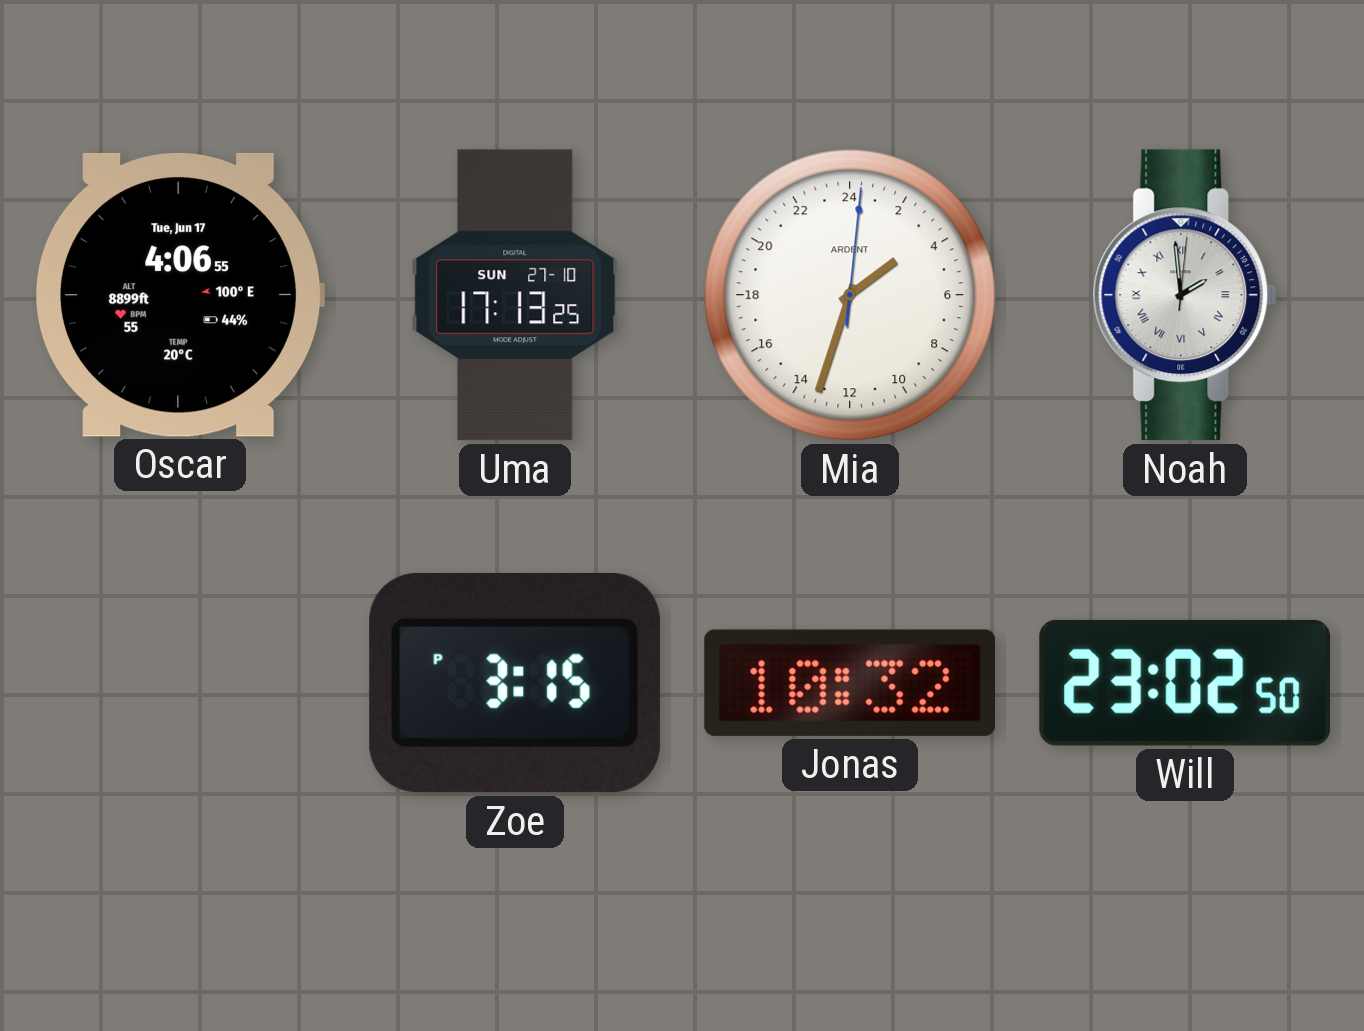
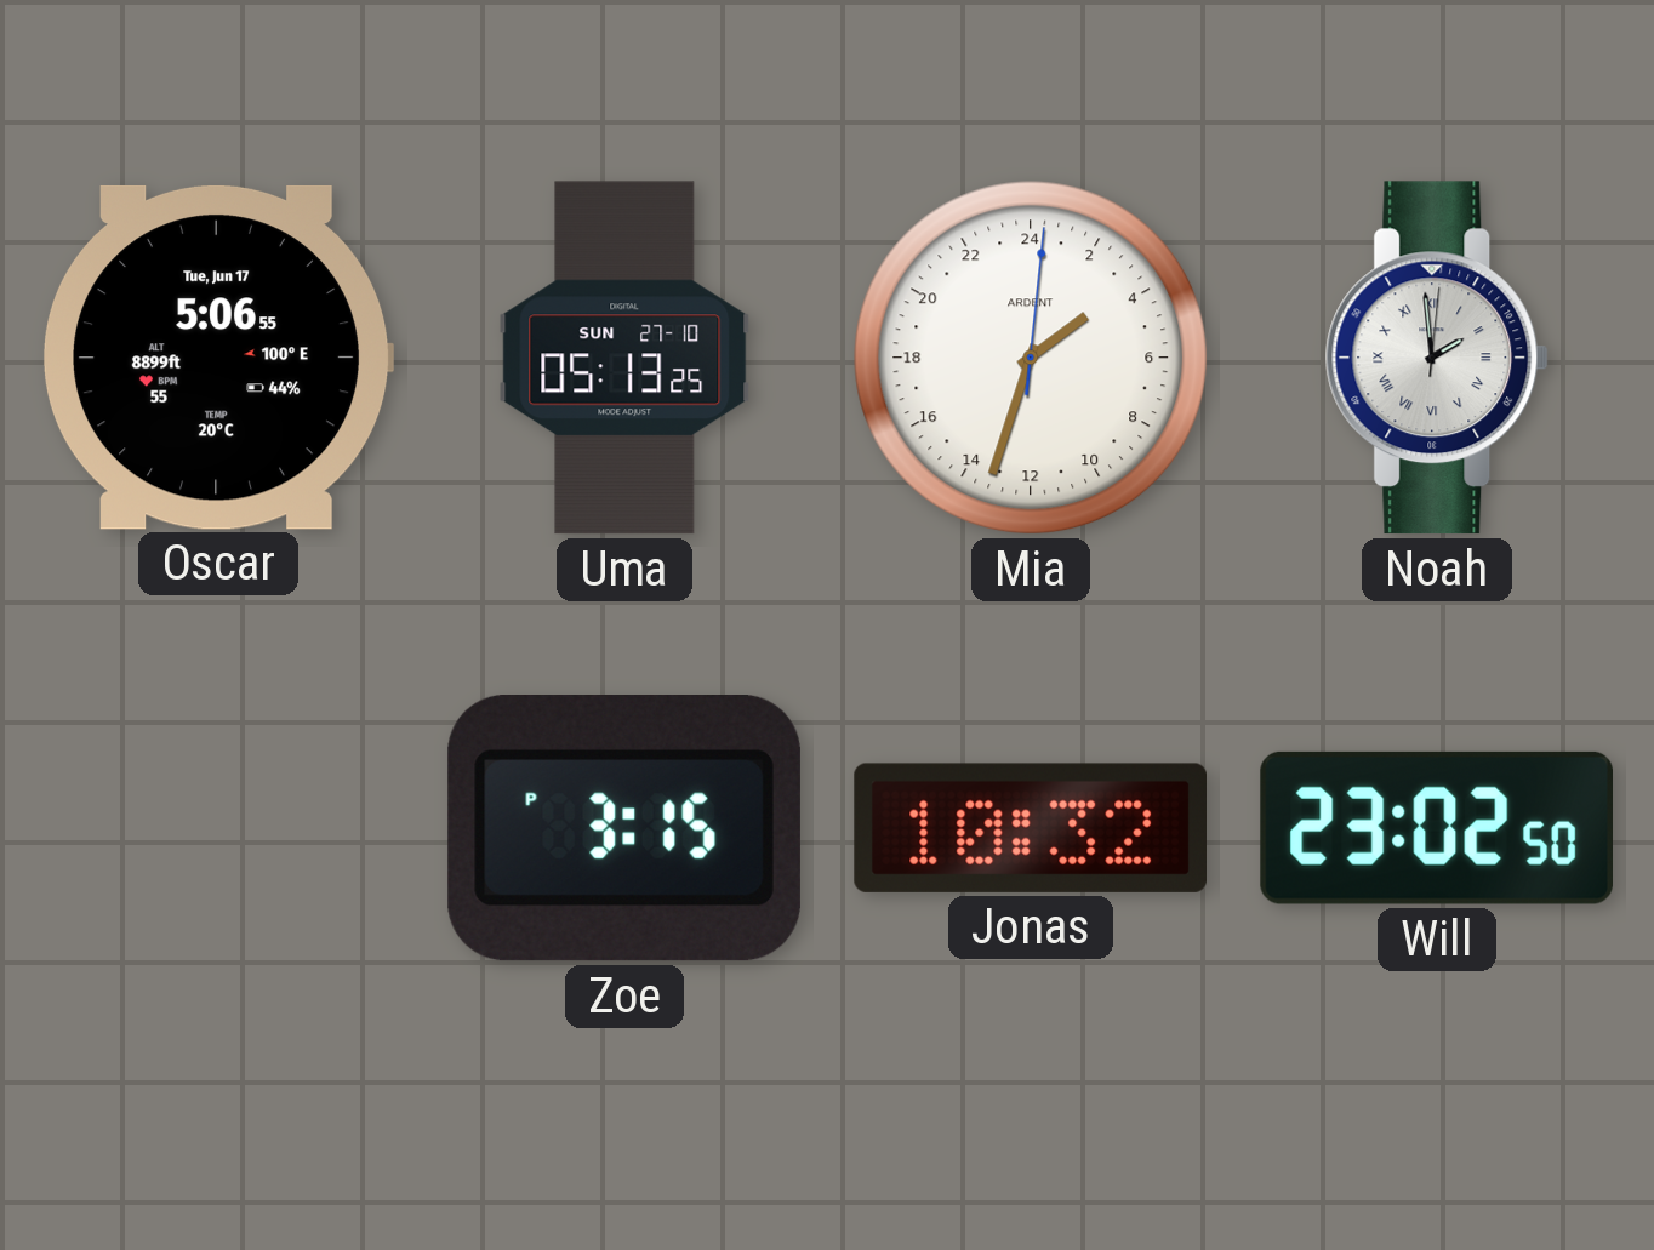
Oscar: 4:06 -> 5:06
Uma: 17:13 -> 05:13
